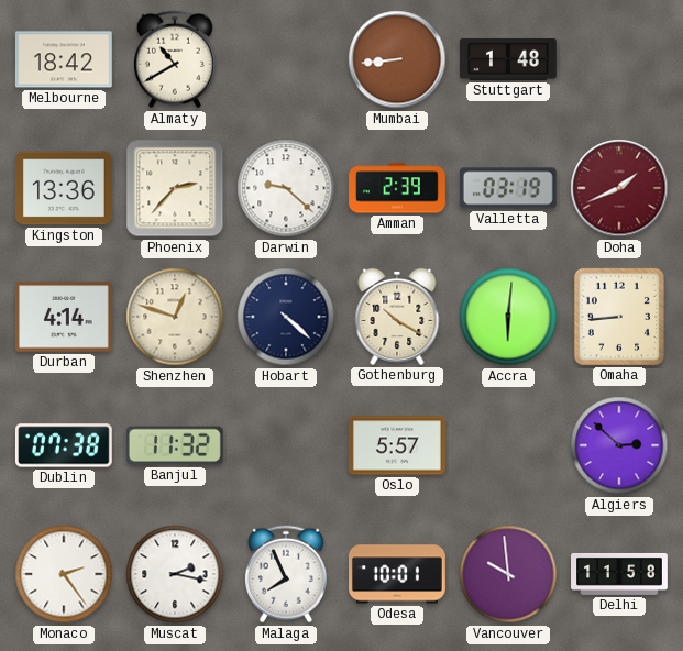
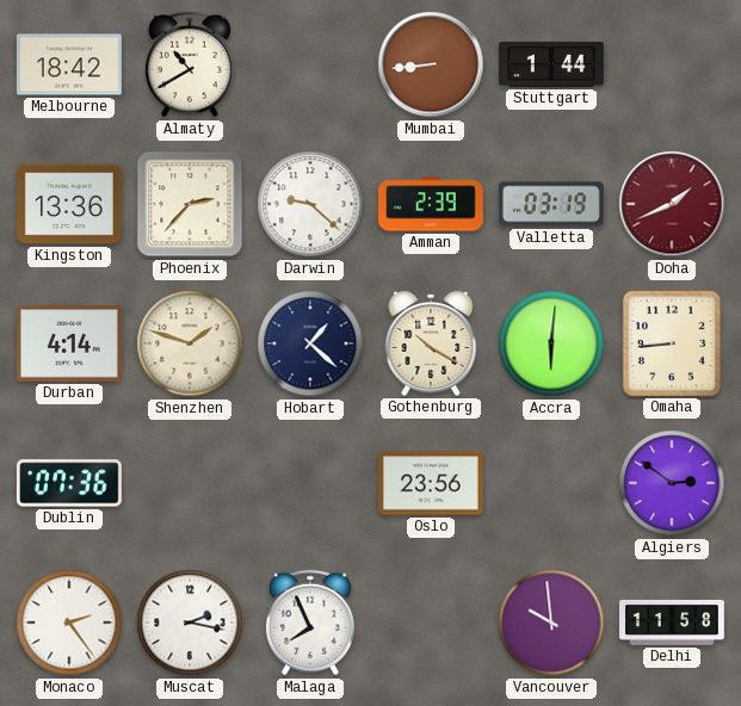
Stuttgart: 1:48 -> 1:44
Shenzhen: 12:48 -> 1:48
Hobart: 4:22 -> 1:22
Dublin: 07:38 -> 07:36
Banjul: 11:32 -> none
Oslo: 5:57 -> 23:56
Algiers: 2:52 -> 2:51
Odesa: 10:01 -> none
